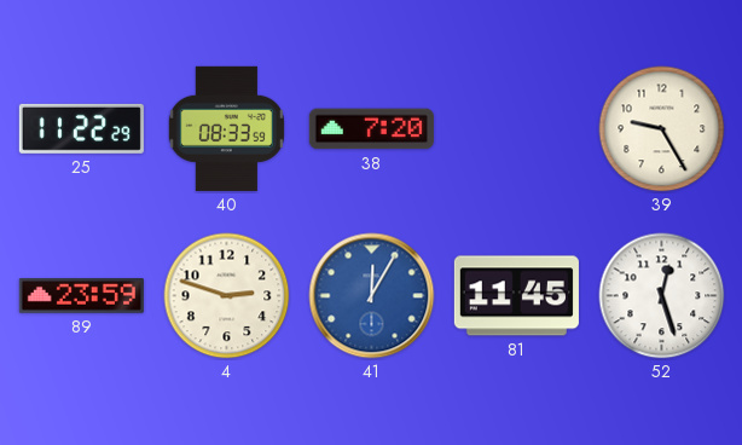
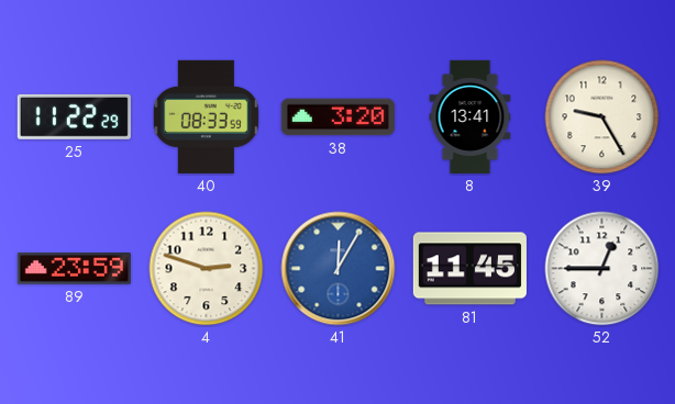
38: 7:20 -> 3:20
8: none -> 13:41
52: 12:27 -> 12:45
